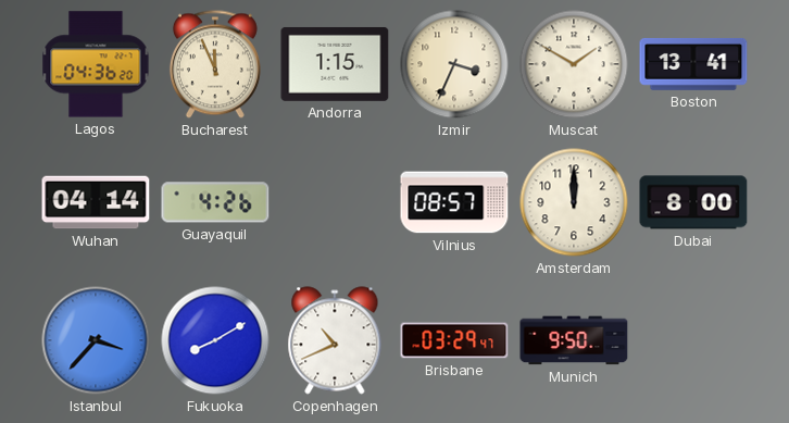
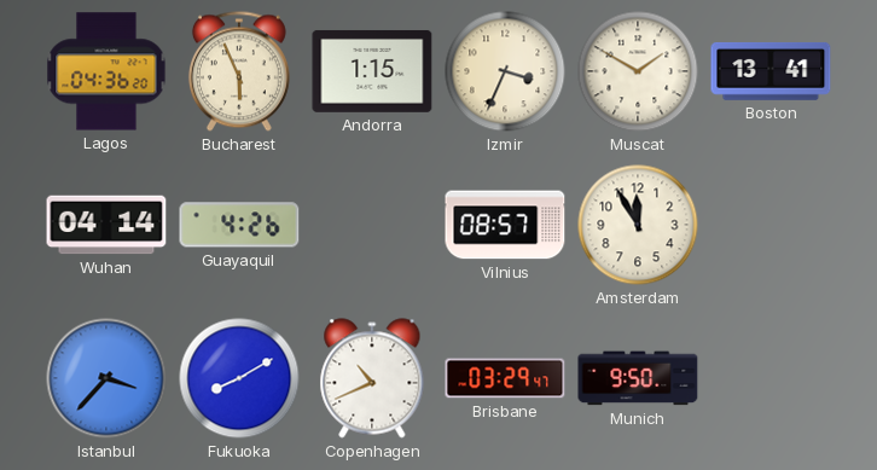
Bucharest: 11:56 -> 5:56
Amsterdam: 12:00 -> 11:55
Dubai: 8:00 -> none
